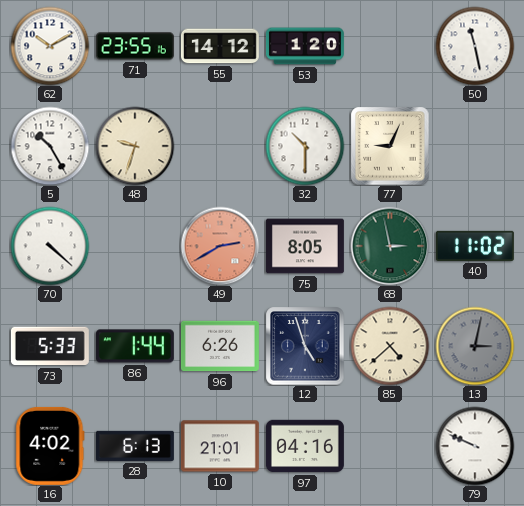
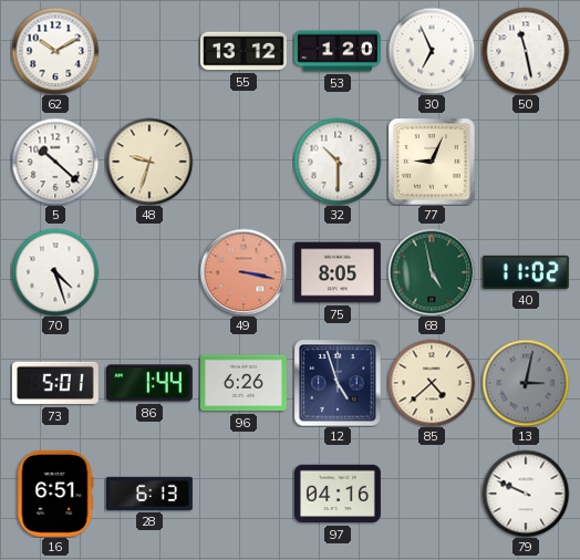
71: 23:55 -> none
55: 14:12 -> 13:12
30: none -> 6:56
5: 10:25 -> 10:22
70: 4:22 -> 4:27
49: 2:40 -> 3:17
68: 2:58 -> 4:58
73: 5:33 -> 5:01
16: 4:02 -> 6:51
10: 21:01 -> none
